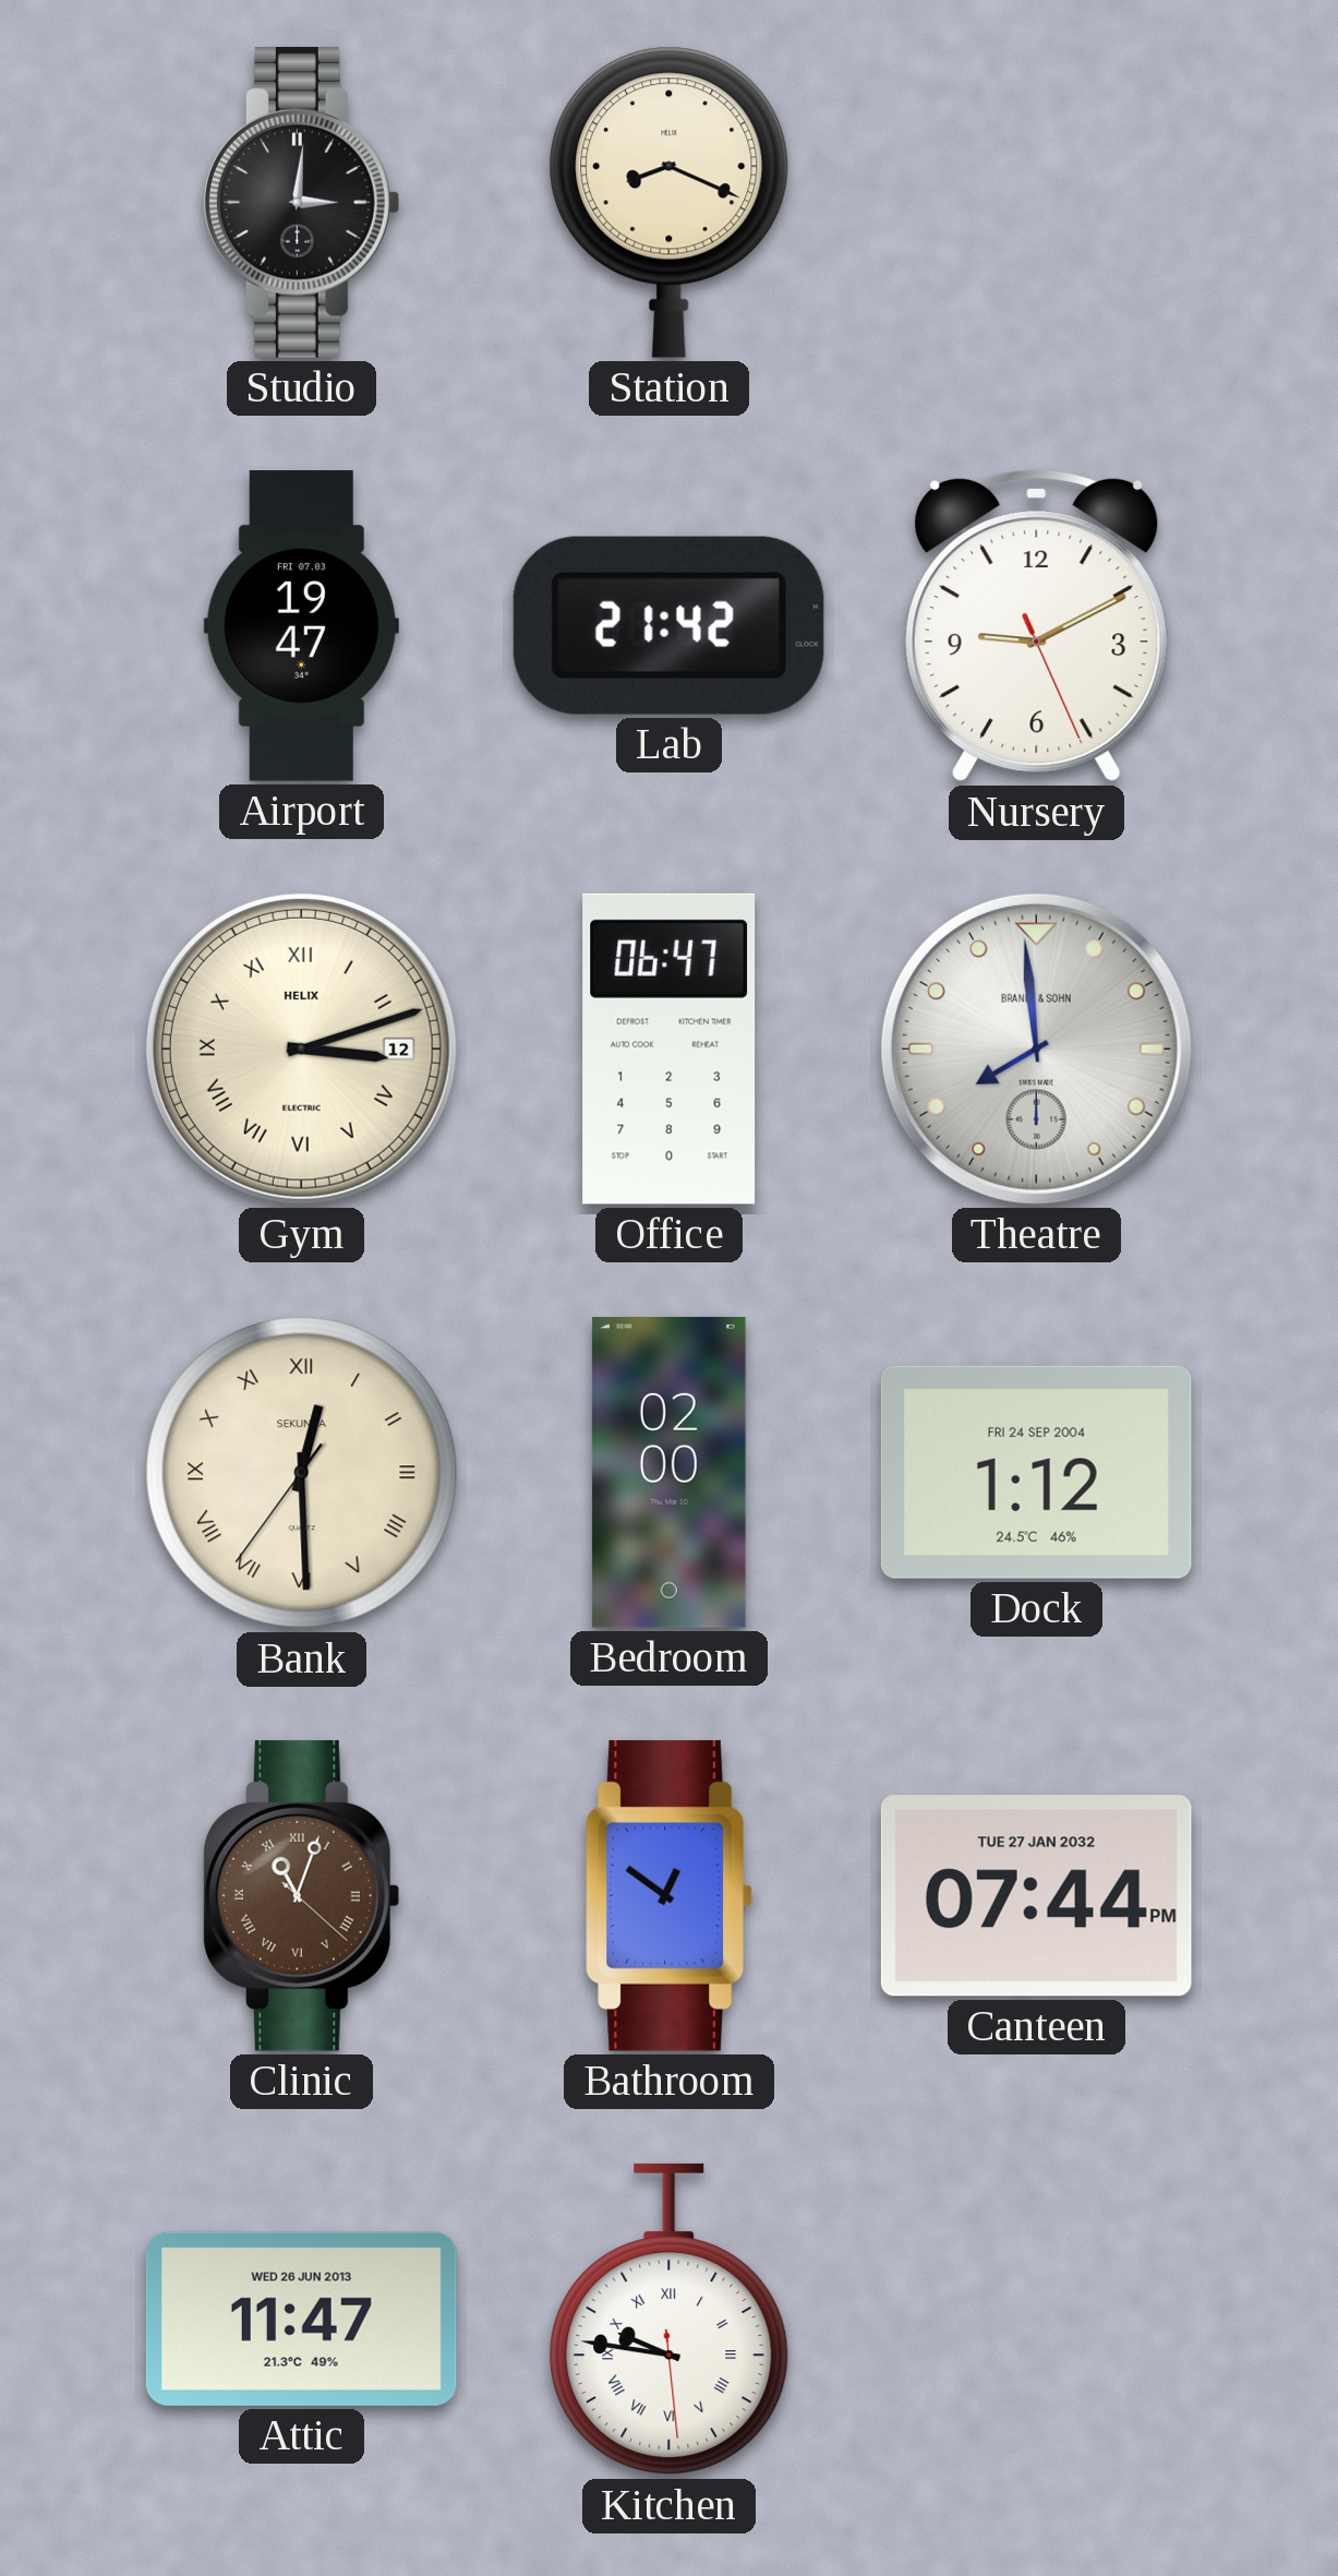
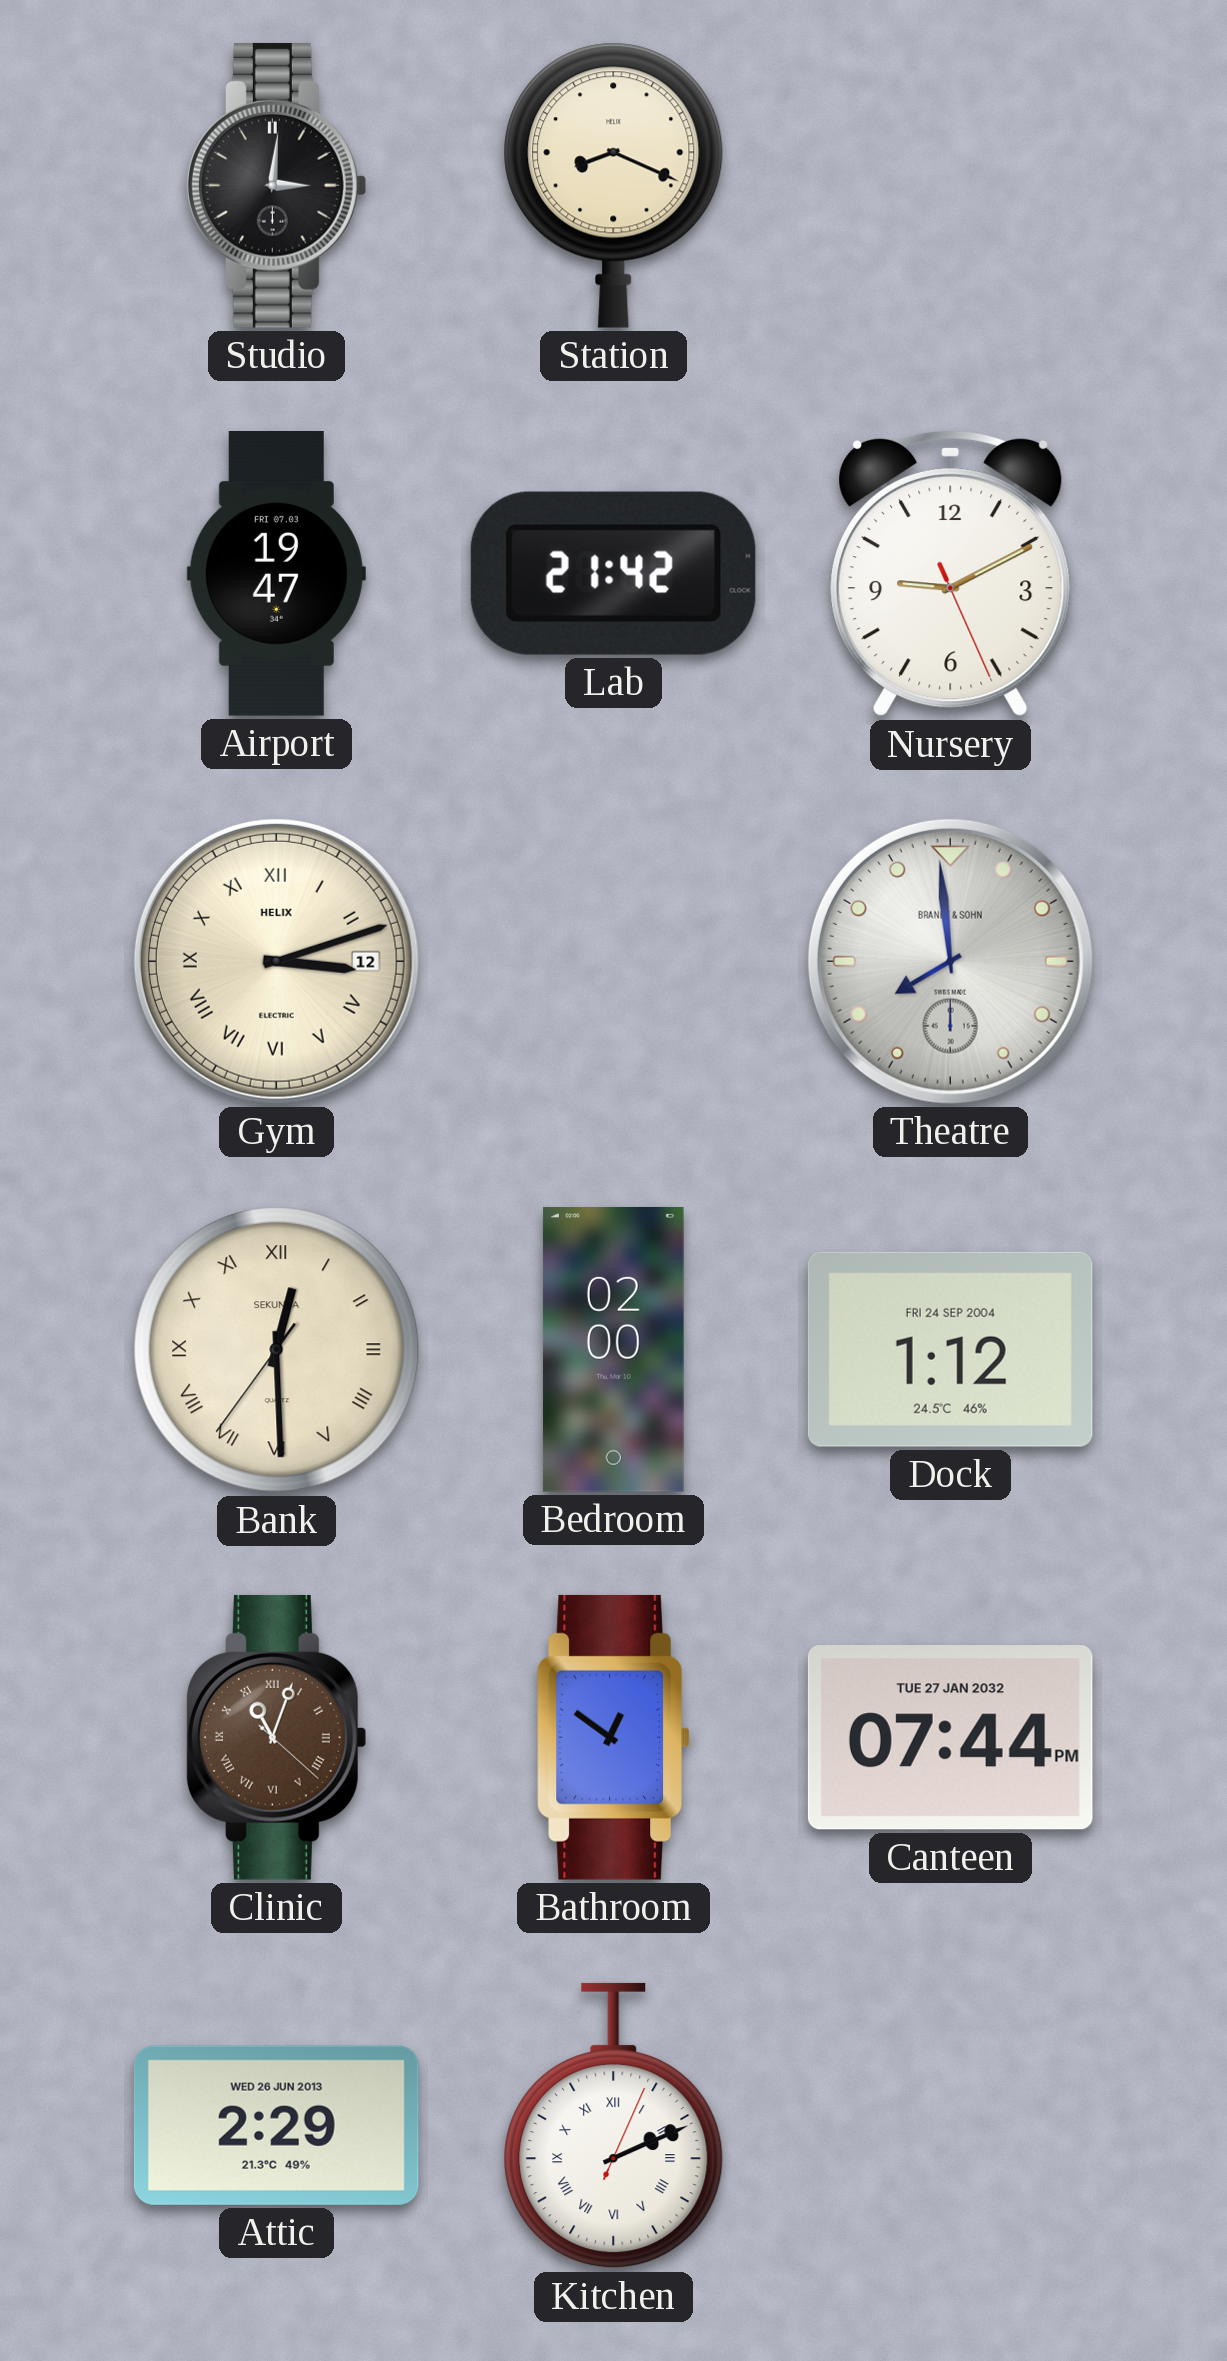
Office: 06:47 -> none
Attic: 11:47 -> 2:29
Kitchen: 9:46 -> 2:11
